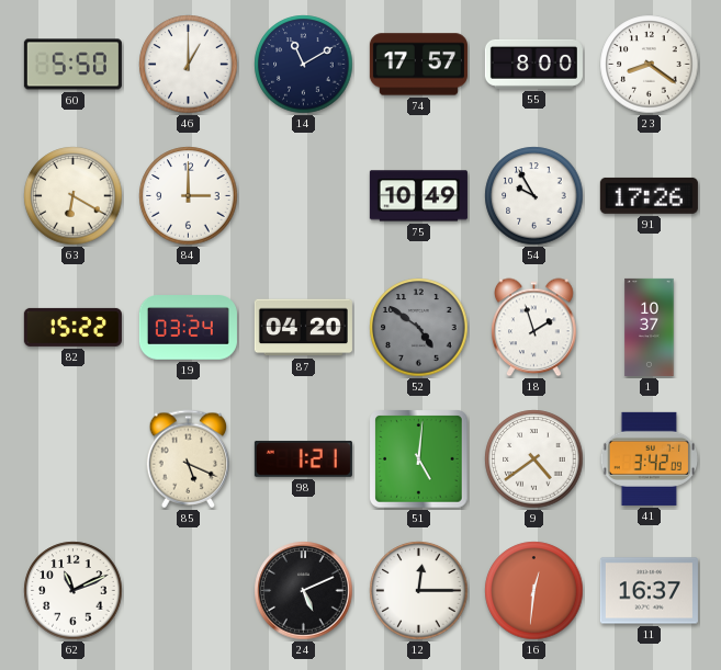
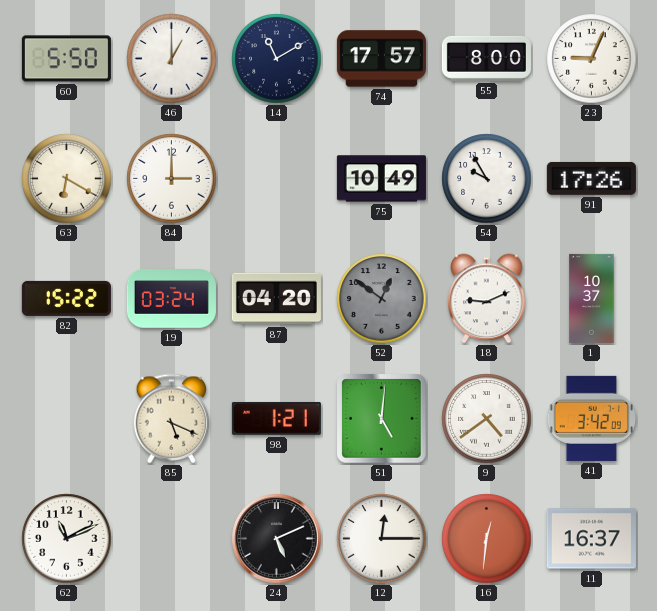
23: 8:21 -> 9:04
52: 4:51 -> 12:51
18: 1:57 -> 9:11
